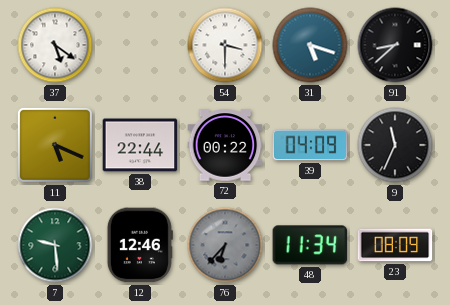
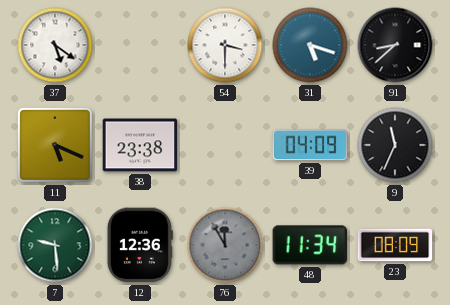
38: 22:44 -> 23:38
72: 00:22 -> none
12: 12:46 -> 12:36
76: 6:37 -> 11:55
